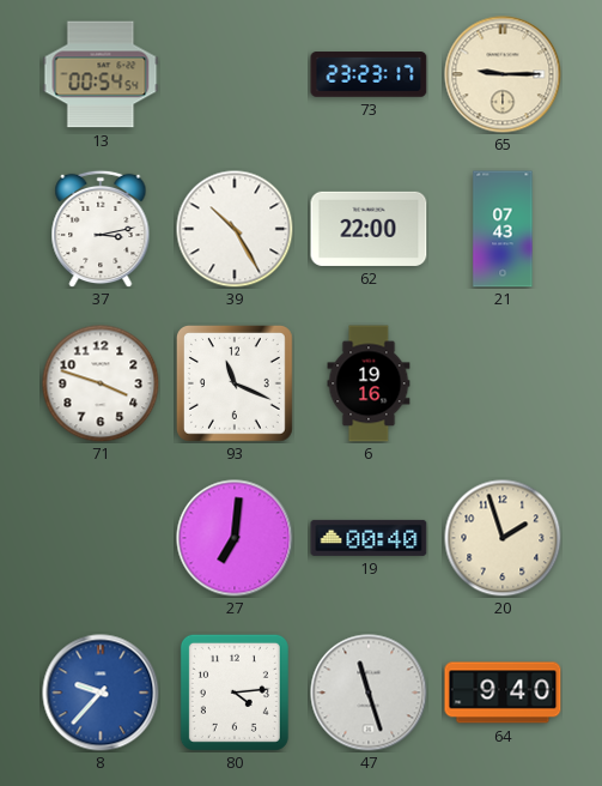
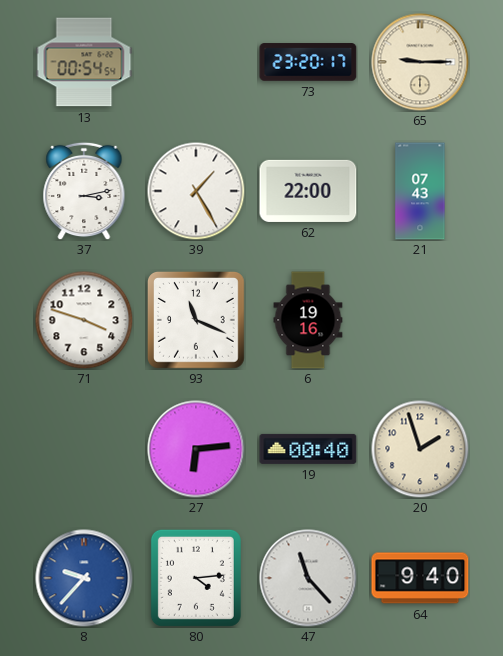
73: 23:23 -> 23:20
39: 10:25 -> 1:25
27: 7:01 -> 6:14
47: 11:27 -> 11:23
